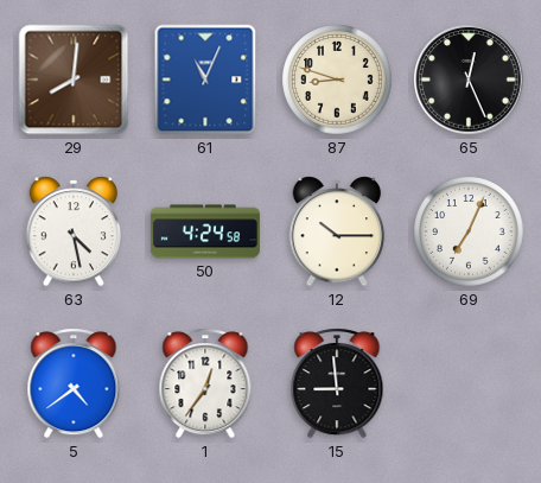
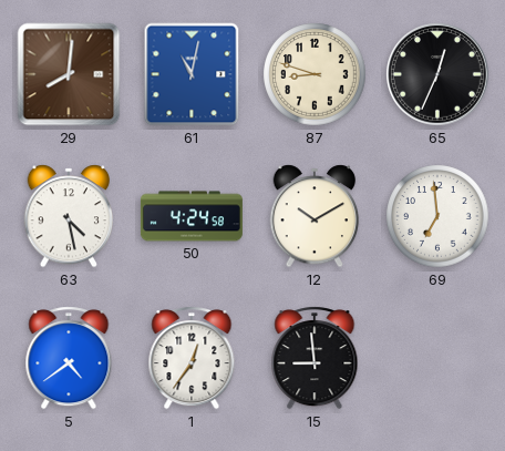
61: 11:04 -> 11:02
65: 12:26 -> 12:34
12: 10:15 -> 10:10
69: 7:04 -> 6:59
